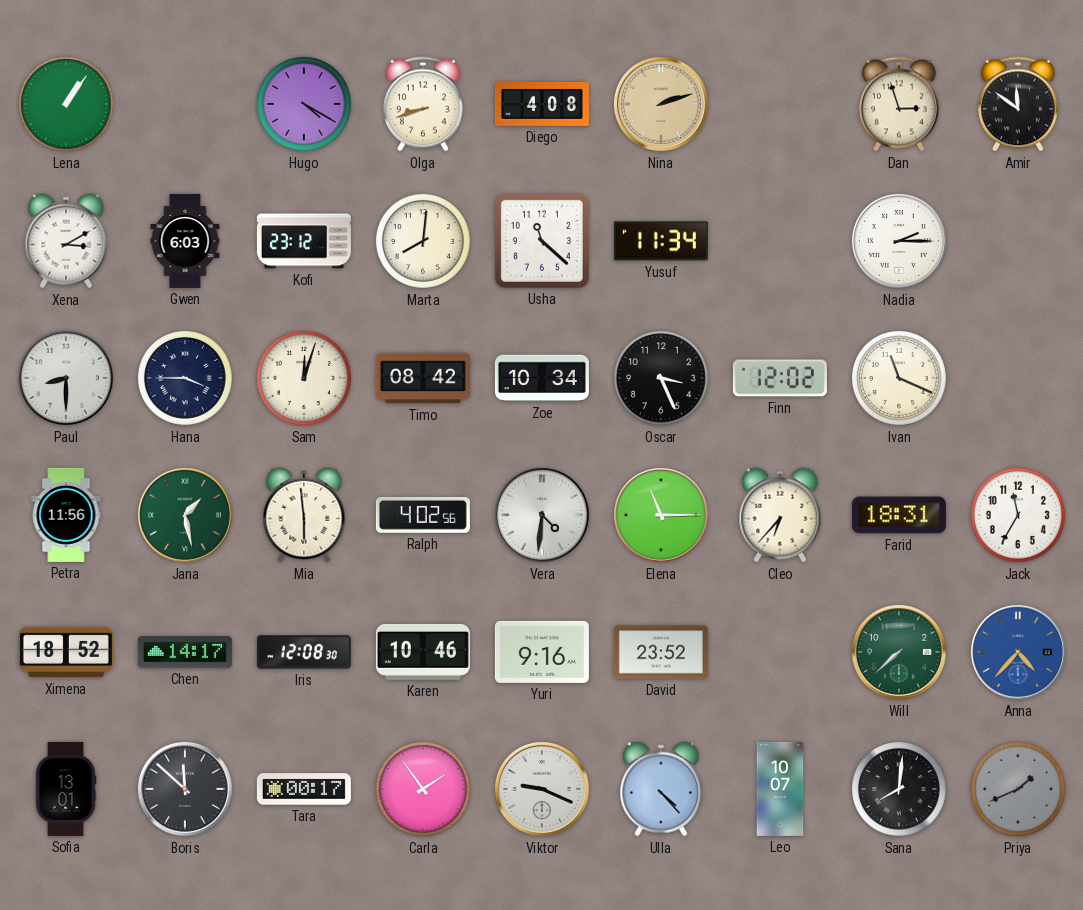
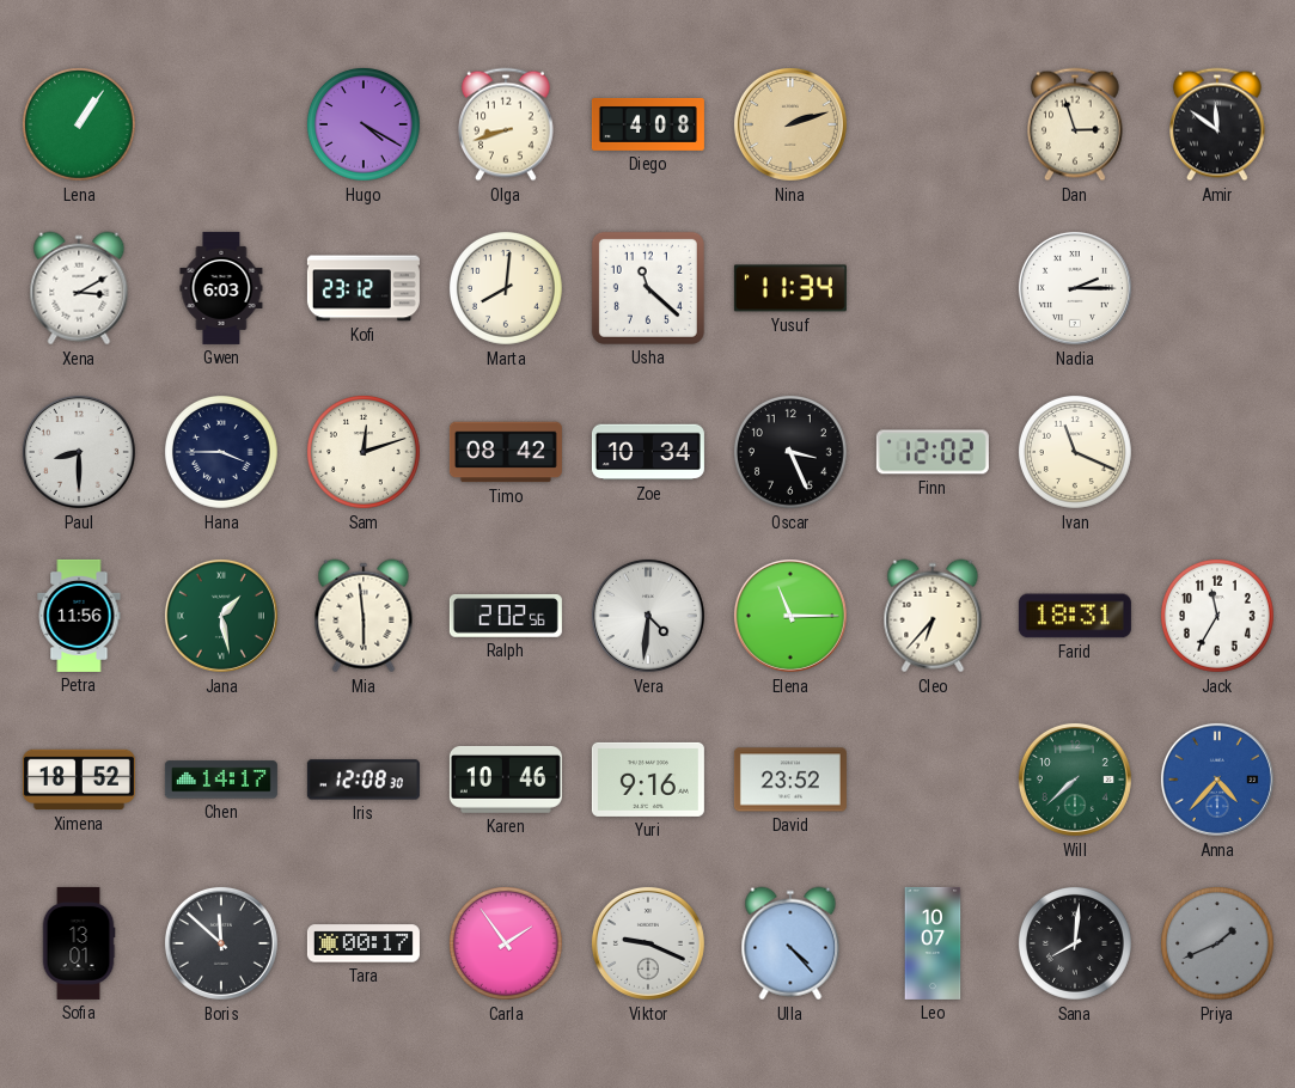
Sam: 12:03 -> 12:12
Ralph: 4:02 -> 2:02
